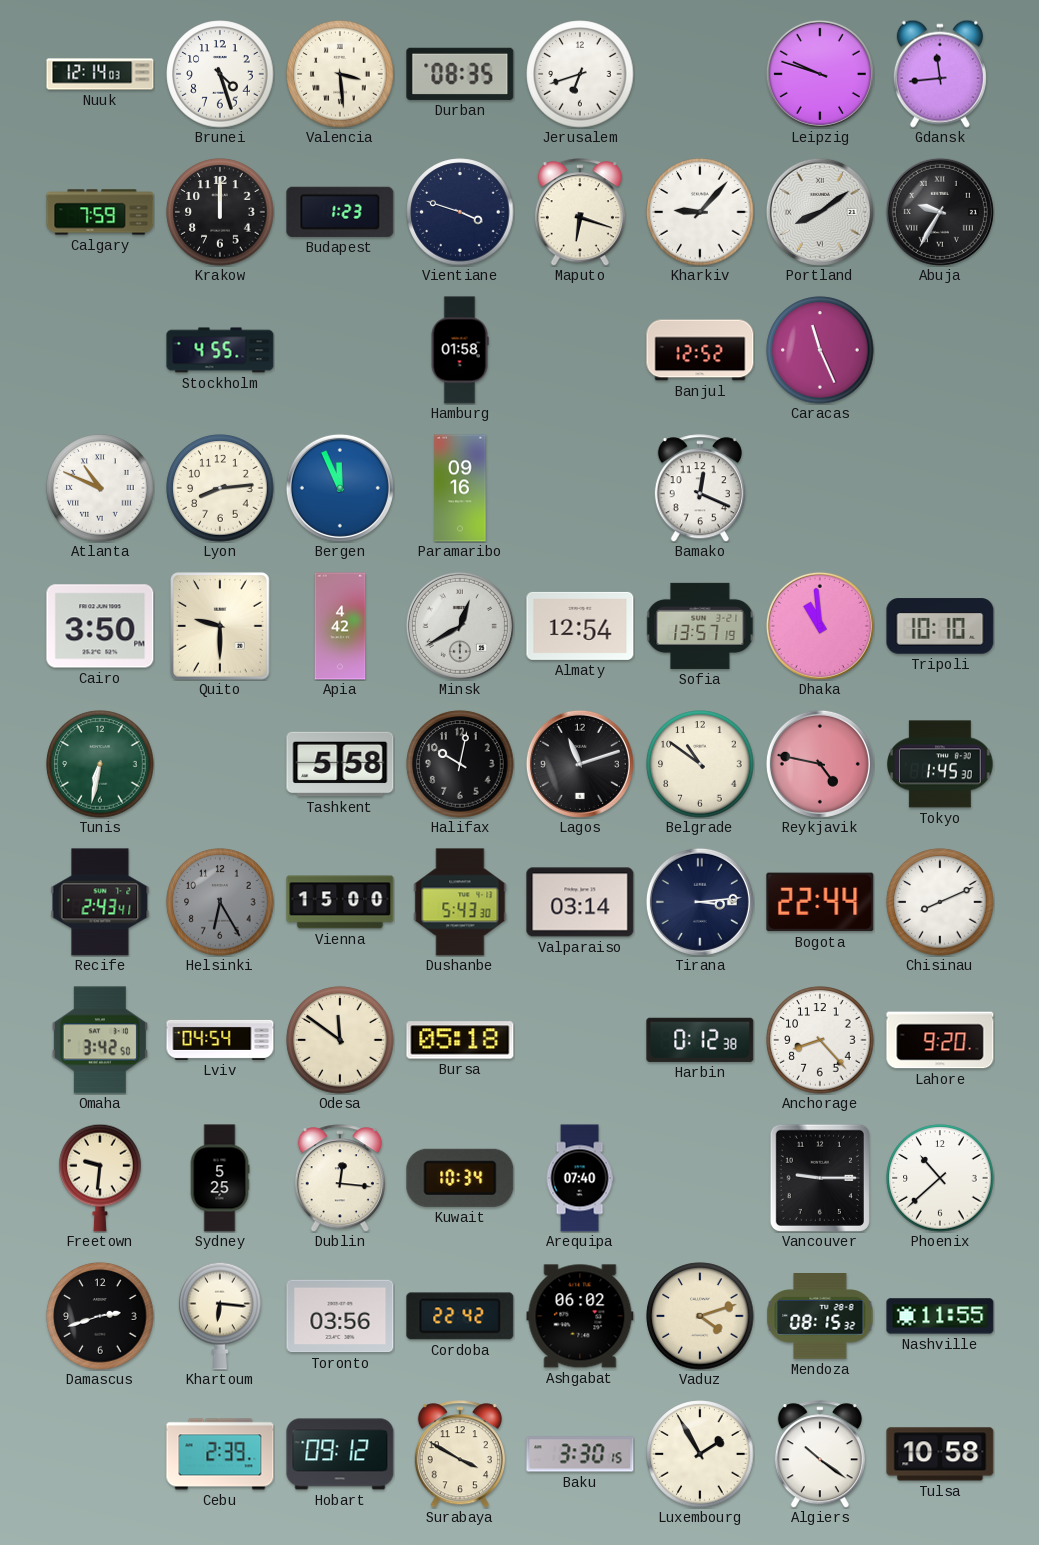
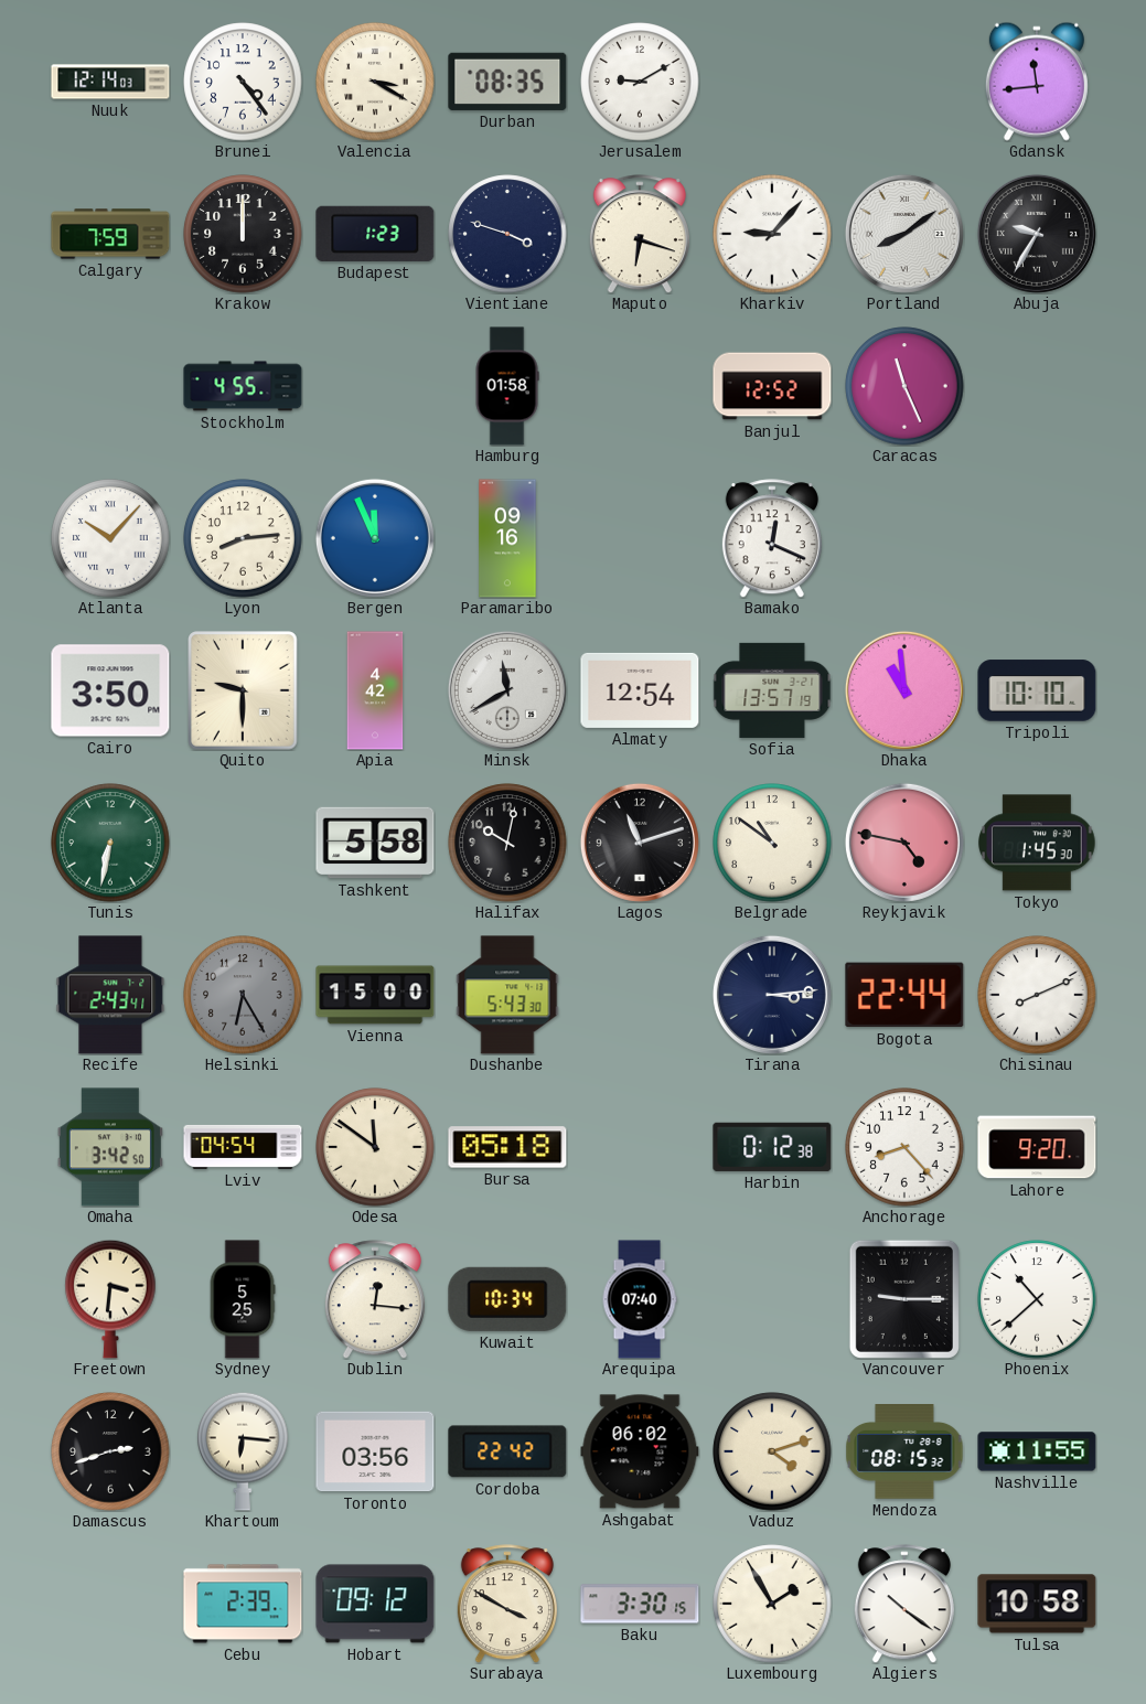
Brunei: 4:27 -> 4:24
Valencia: 3:29 -> 3:20
Jerusalem: 6:42 -> 9:10
Leipzig: 9:48 -> none
Atlanta: 10:49 -> 10:07
Minsk: 12:40 -> 11:40
Valparaiso: 03:14 -> none
Freetown: 9:31 -> 3:31
